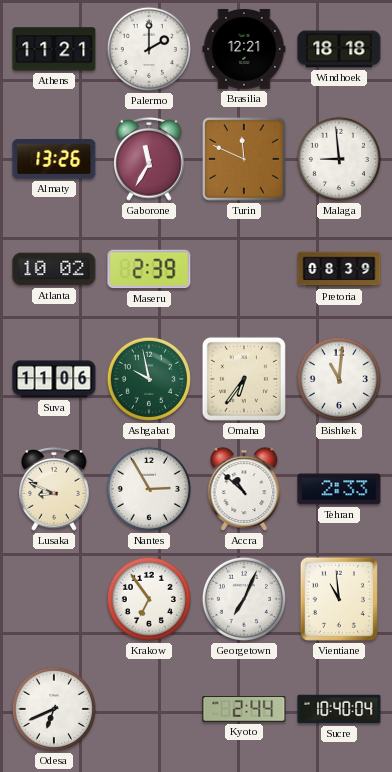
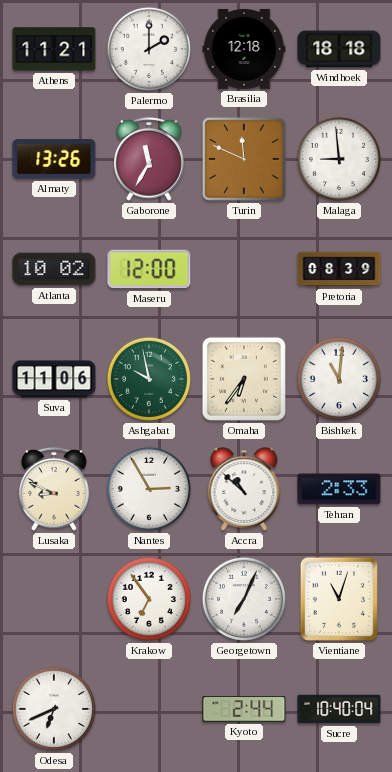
Brasilia: 12:21 -> 12:18
Maseru: 2:39 -> 12:00
Vientiane: 10:59 -> 11:03
